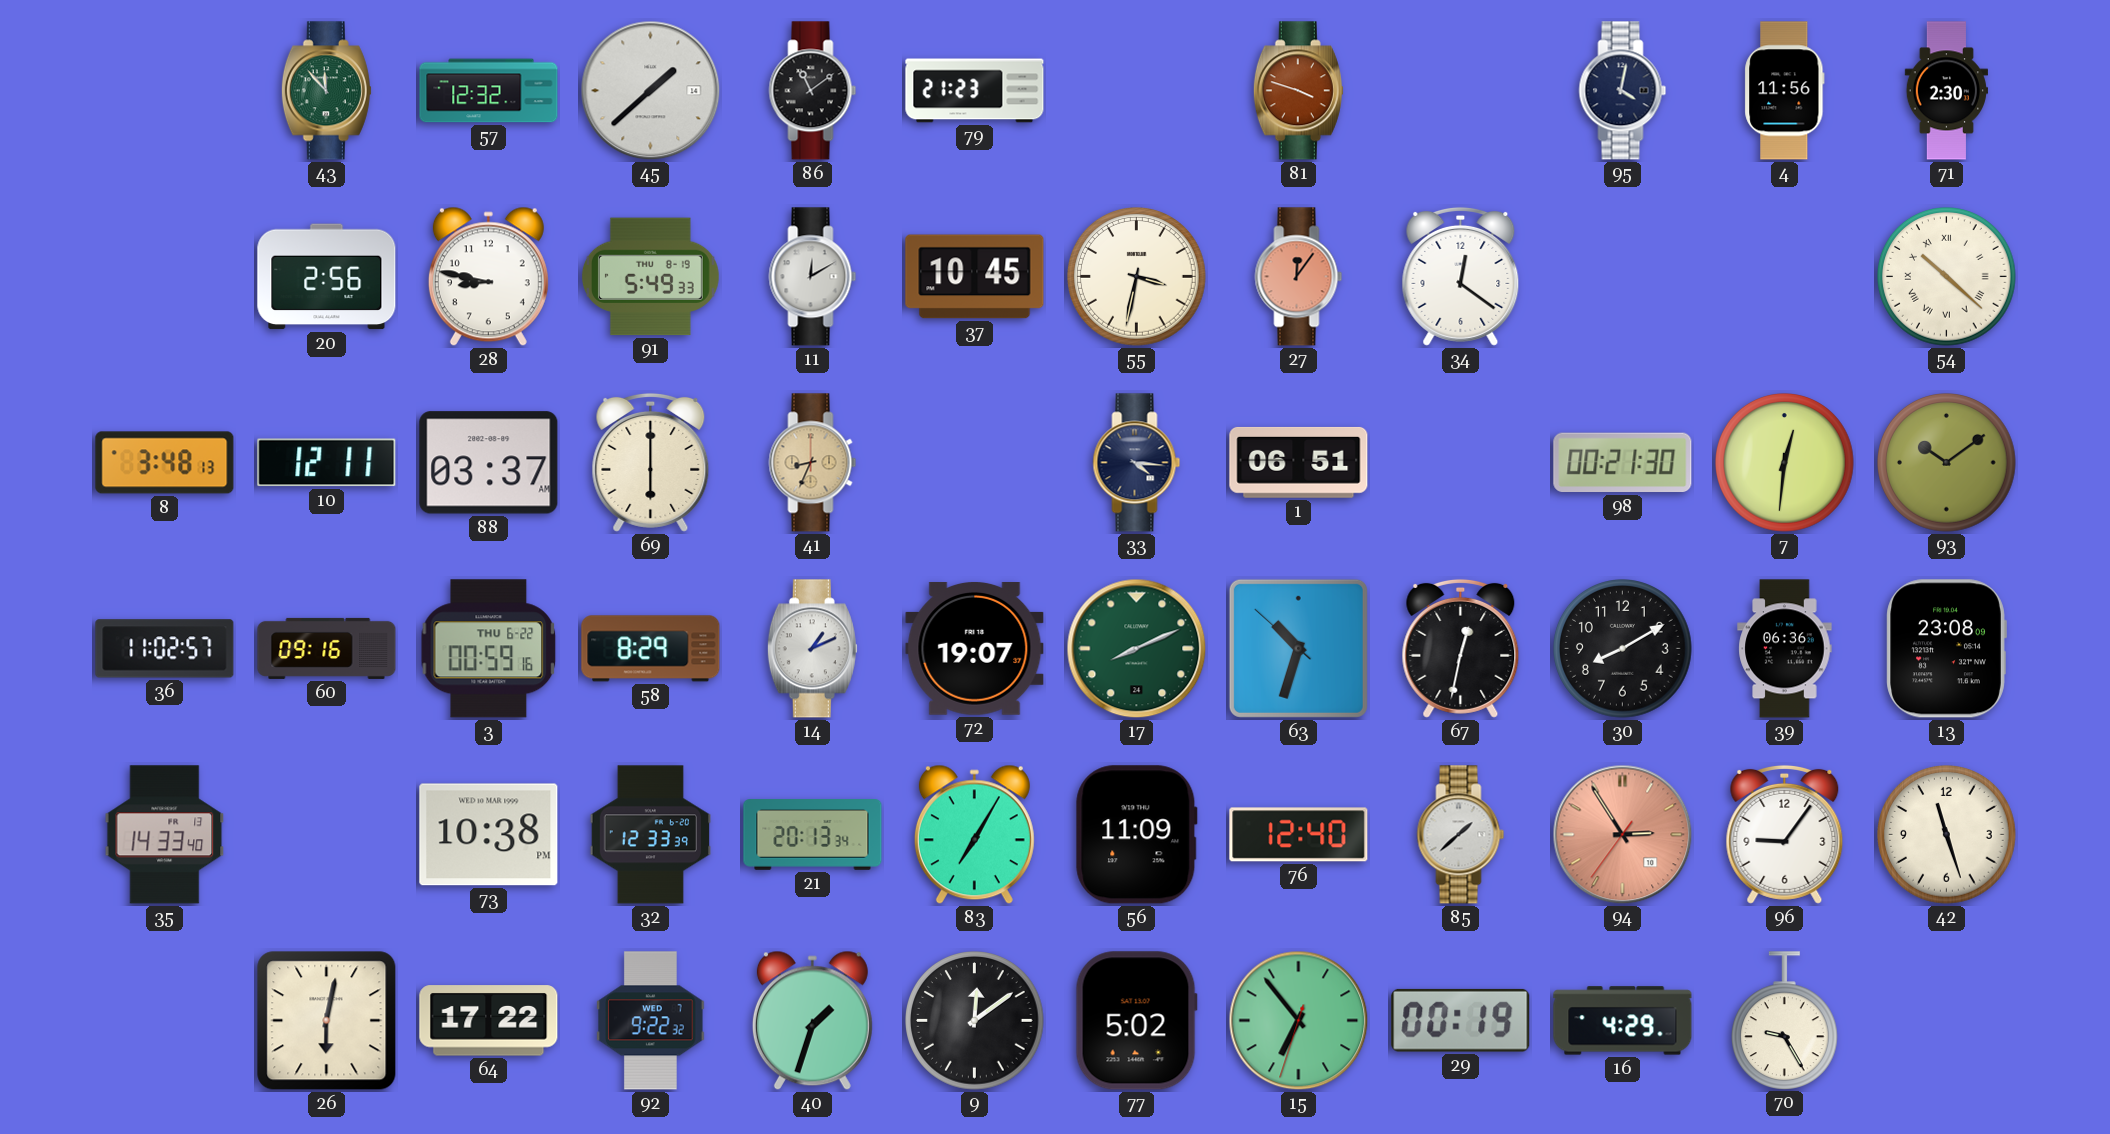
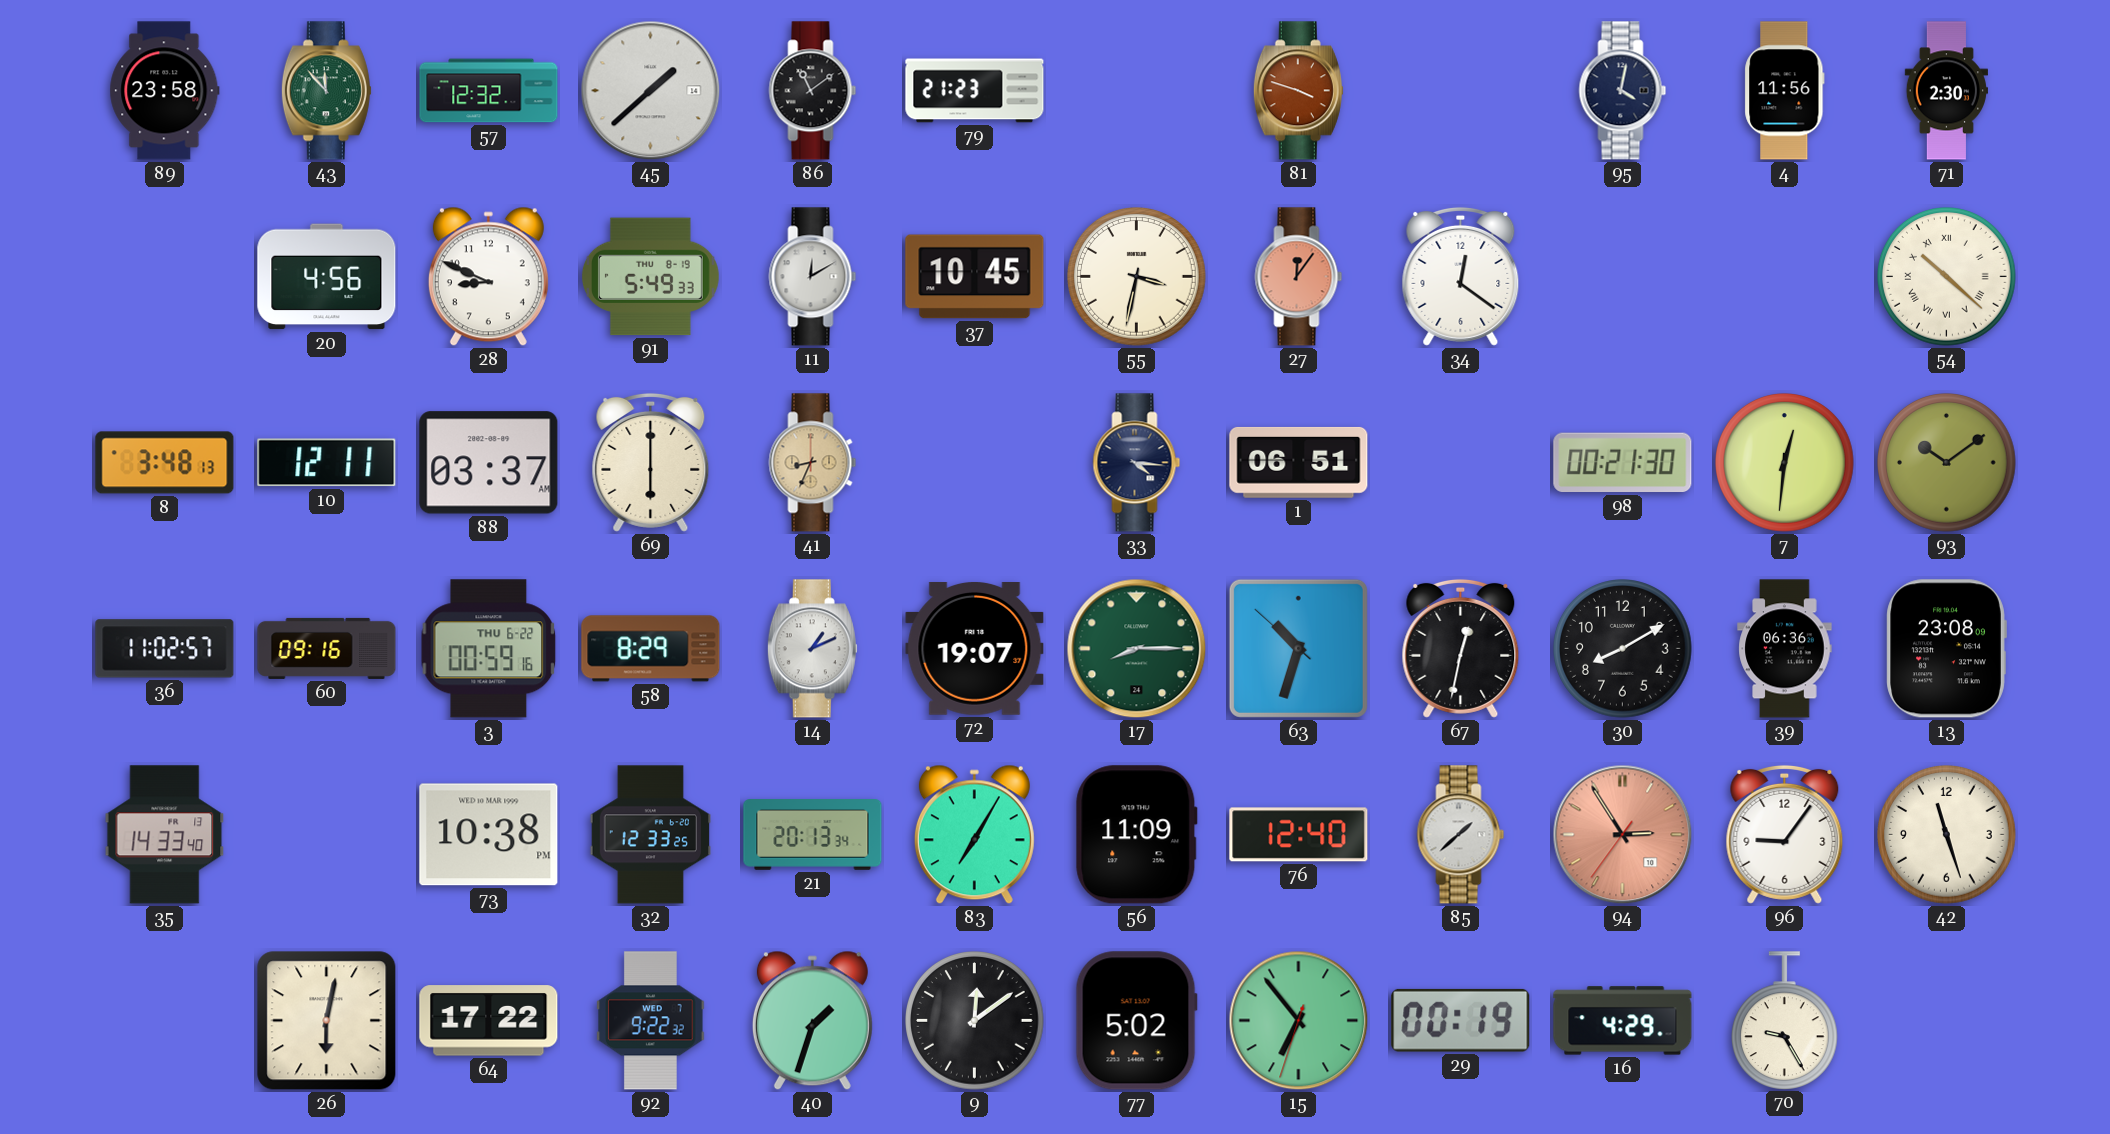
89: none -> 23:58
20: 2:56 -> 4:56
28: 8:47 -> 8:49
17: 8:11 -> 8:15
32: 12:33:39 -> 12:33:25
